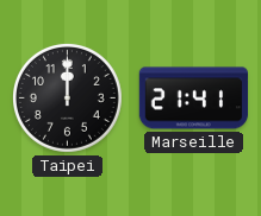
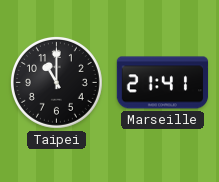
Taipei: 12:00 -> 11:00
